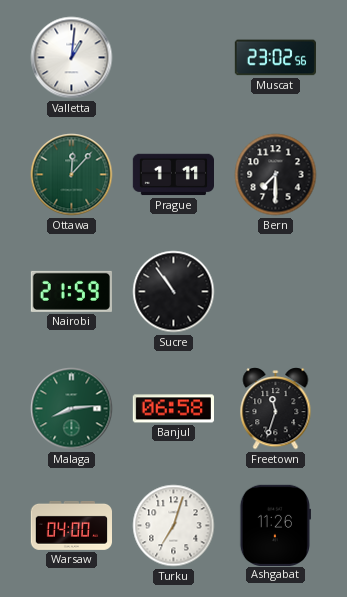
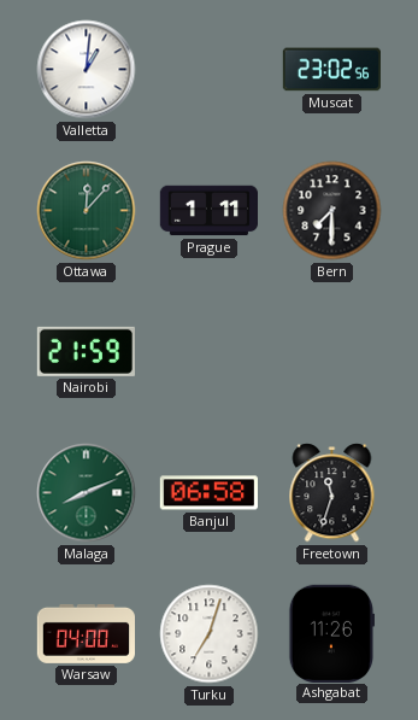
Sucre: 10:54 -> none
Malaga: 8:14 -> 8:11
